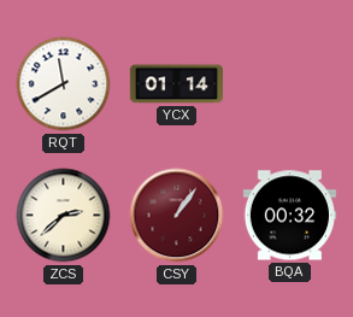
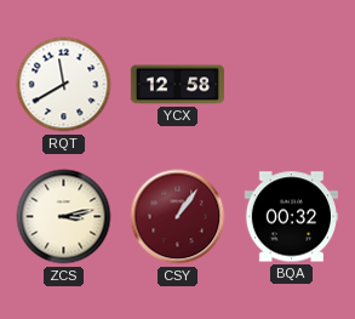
YCX: 01:14 -> 12:58
ZCS: 2:38 -> 3:13
